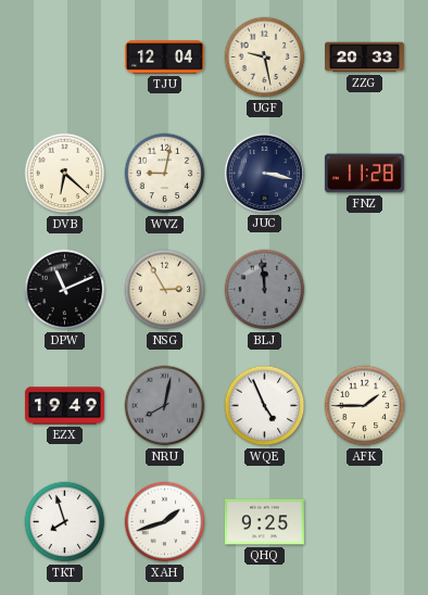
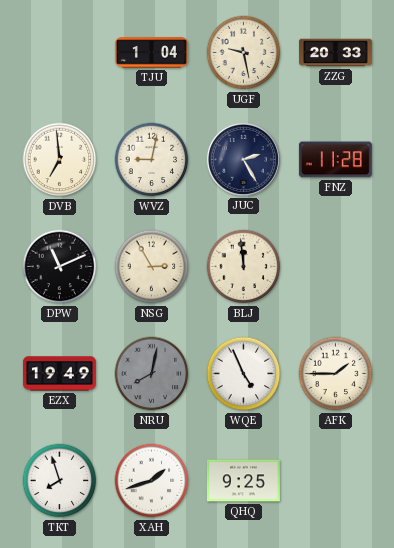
TJU: 12:04 -> 1:04
DVB: 6:22 -> 6:59
JUC: 3:17 -> 2:25
BLJ dial: grey -> cream
